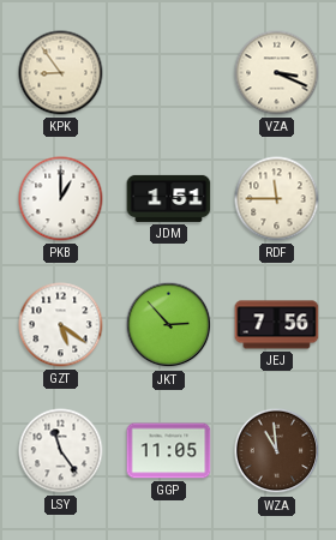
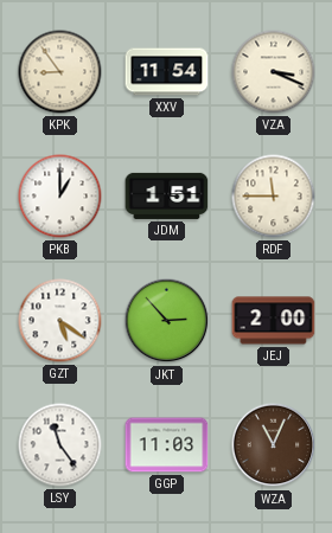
XXV: none -> 11:54
JEJ: 7:56 -> 2:00
GGP: 11:05 -> 11:03
WZA: 10:59 -> 11:04
